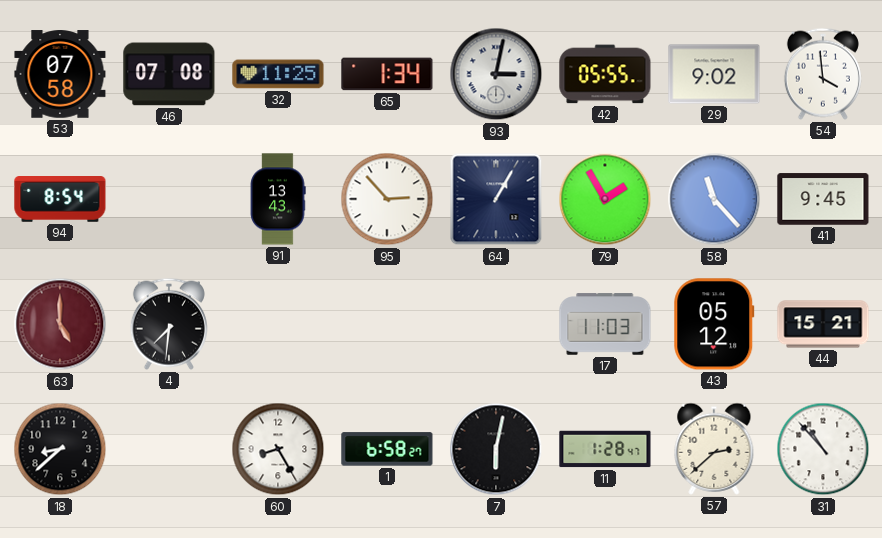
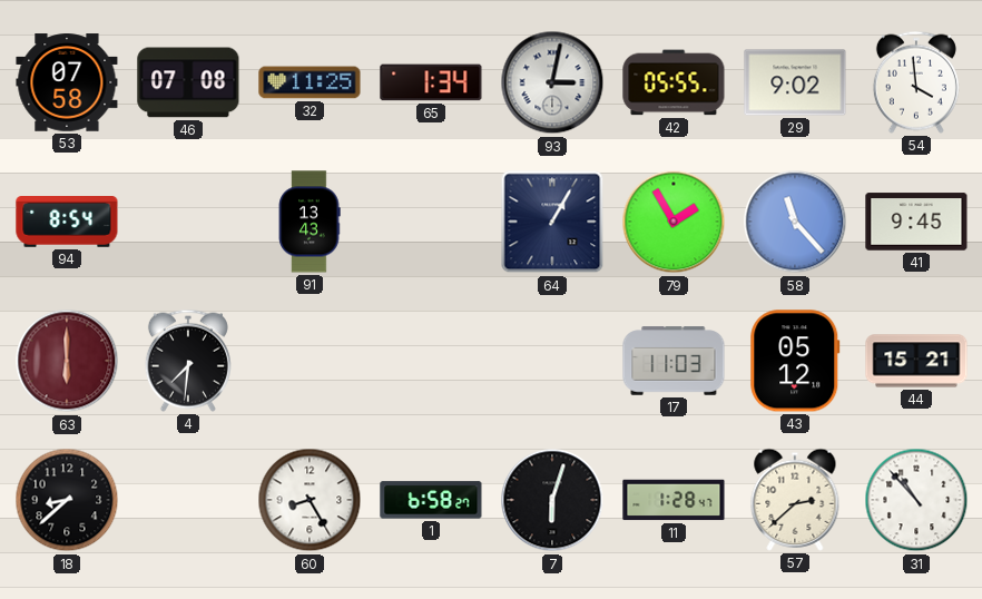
95: 2:53 -> none
63: 5:00 -> 6:00
7: 6:02 -> 6:03
